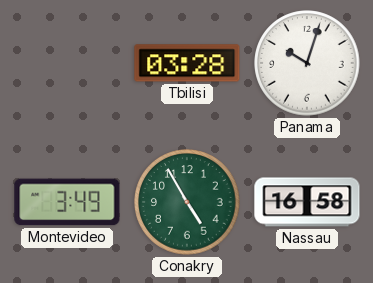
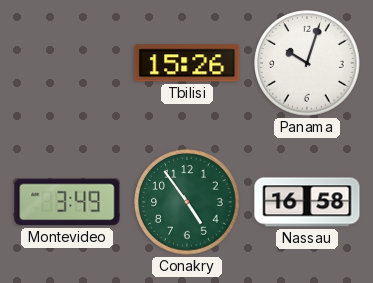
Tbilisi: 03:28 -> 15:26
Conakry: 4:55 -> 4:54
